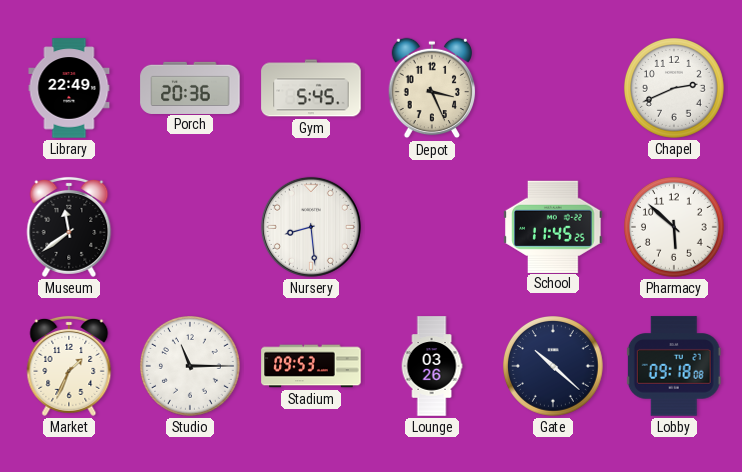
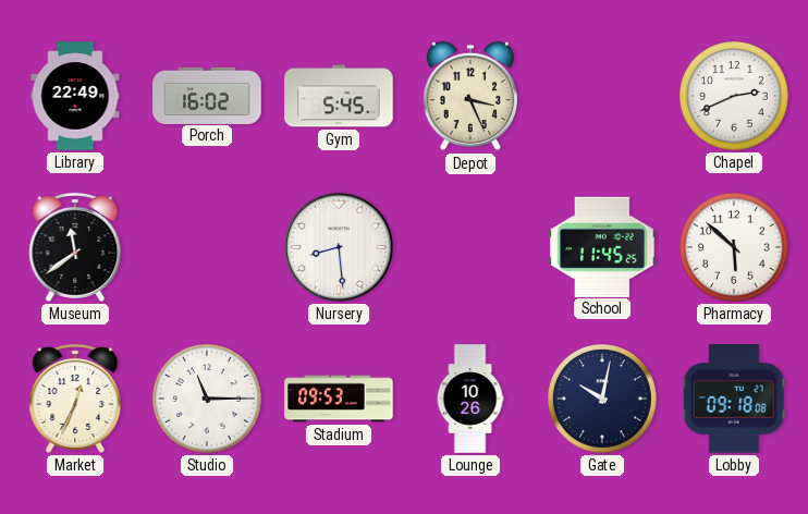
Porch: 20:36 -> 16:02
Market: 1:34 -> 12:34
Lounge: 03:26 -> 10:26
Gate: 10:22 -> 10:02
